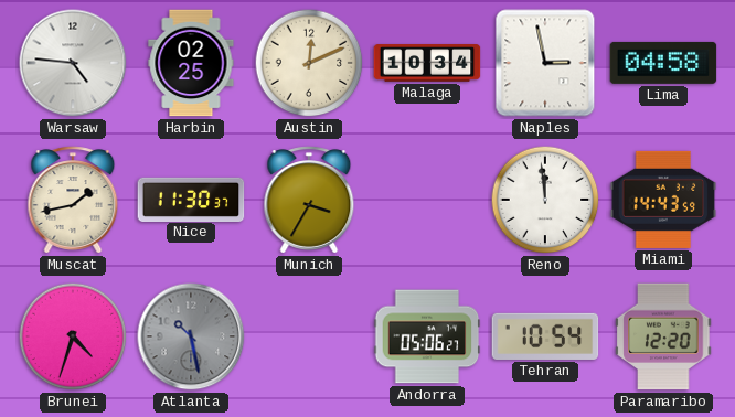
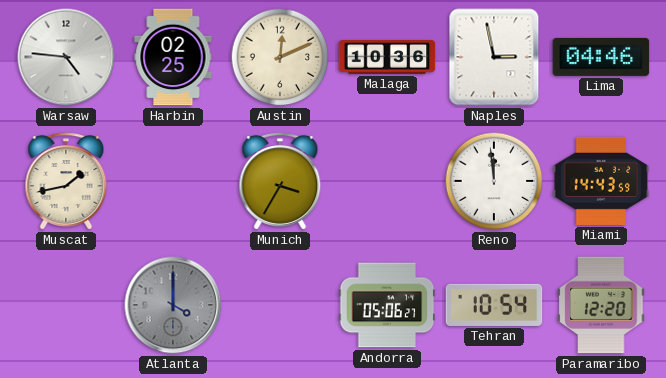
Malaga: 10:34 -> 10:36
Lima: 04:58 -> 04:46
Nice: 11:30 -> none
Brunei: 4:33 -> none
Atlanta: 10:28 -> 4:00
